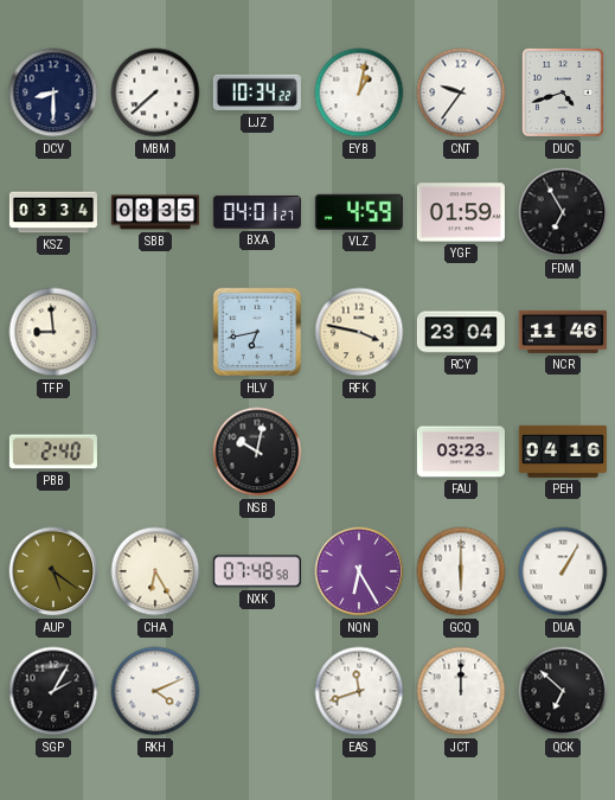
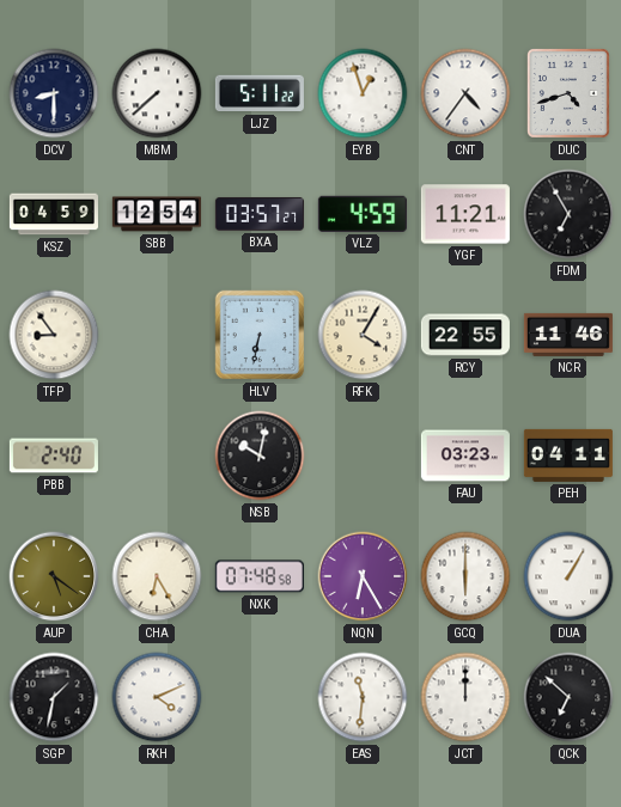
LJZ: 10:34 -> 5:11
EYB: 1:02 -> 12:57
CNT: 9:36 -> 4:36
KSZ: 03:34 -> 04:59
SBB: 08:35 -> 12:54
BXA: 04:01 -> 03:57
YGF: 01:59 -> 11:21
TFP: 8:59 -> 8:54
HLV: 6:43 -> 6:32
RFK: 3:47 -> 4:05
RCY: 23:04 -> 22:55
PEH: 04:16 -> 04:11
SGP: 2:05 -> 1:32
EAS: 11:42 -> 11:31
